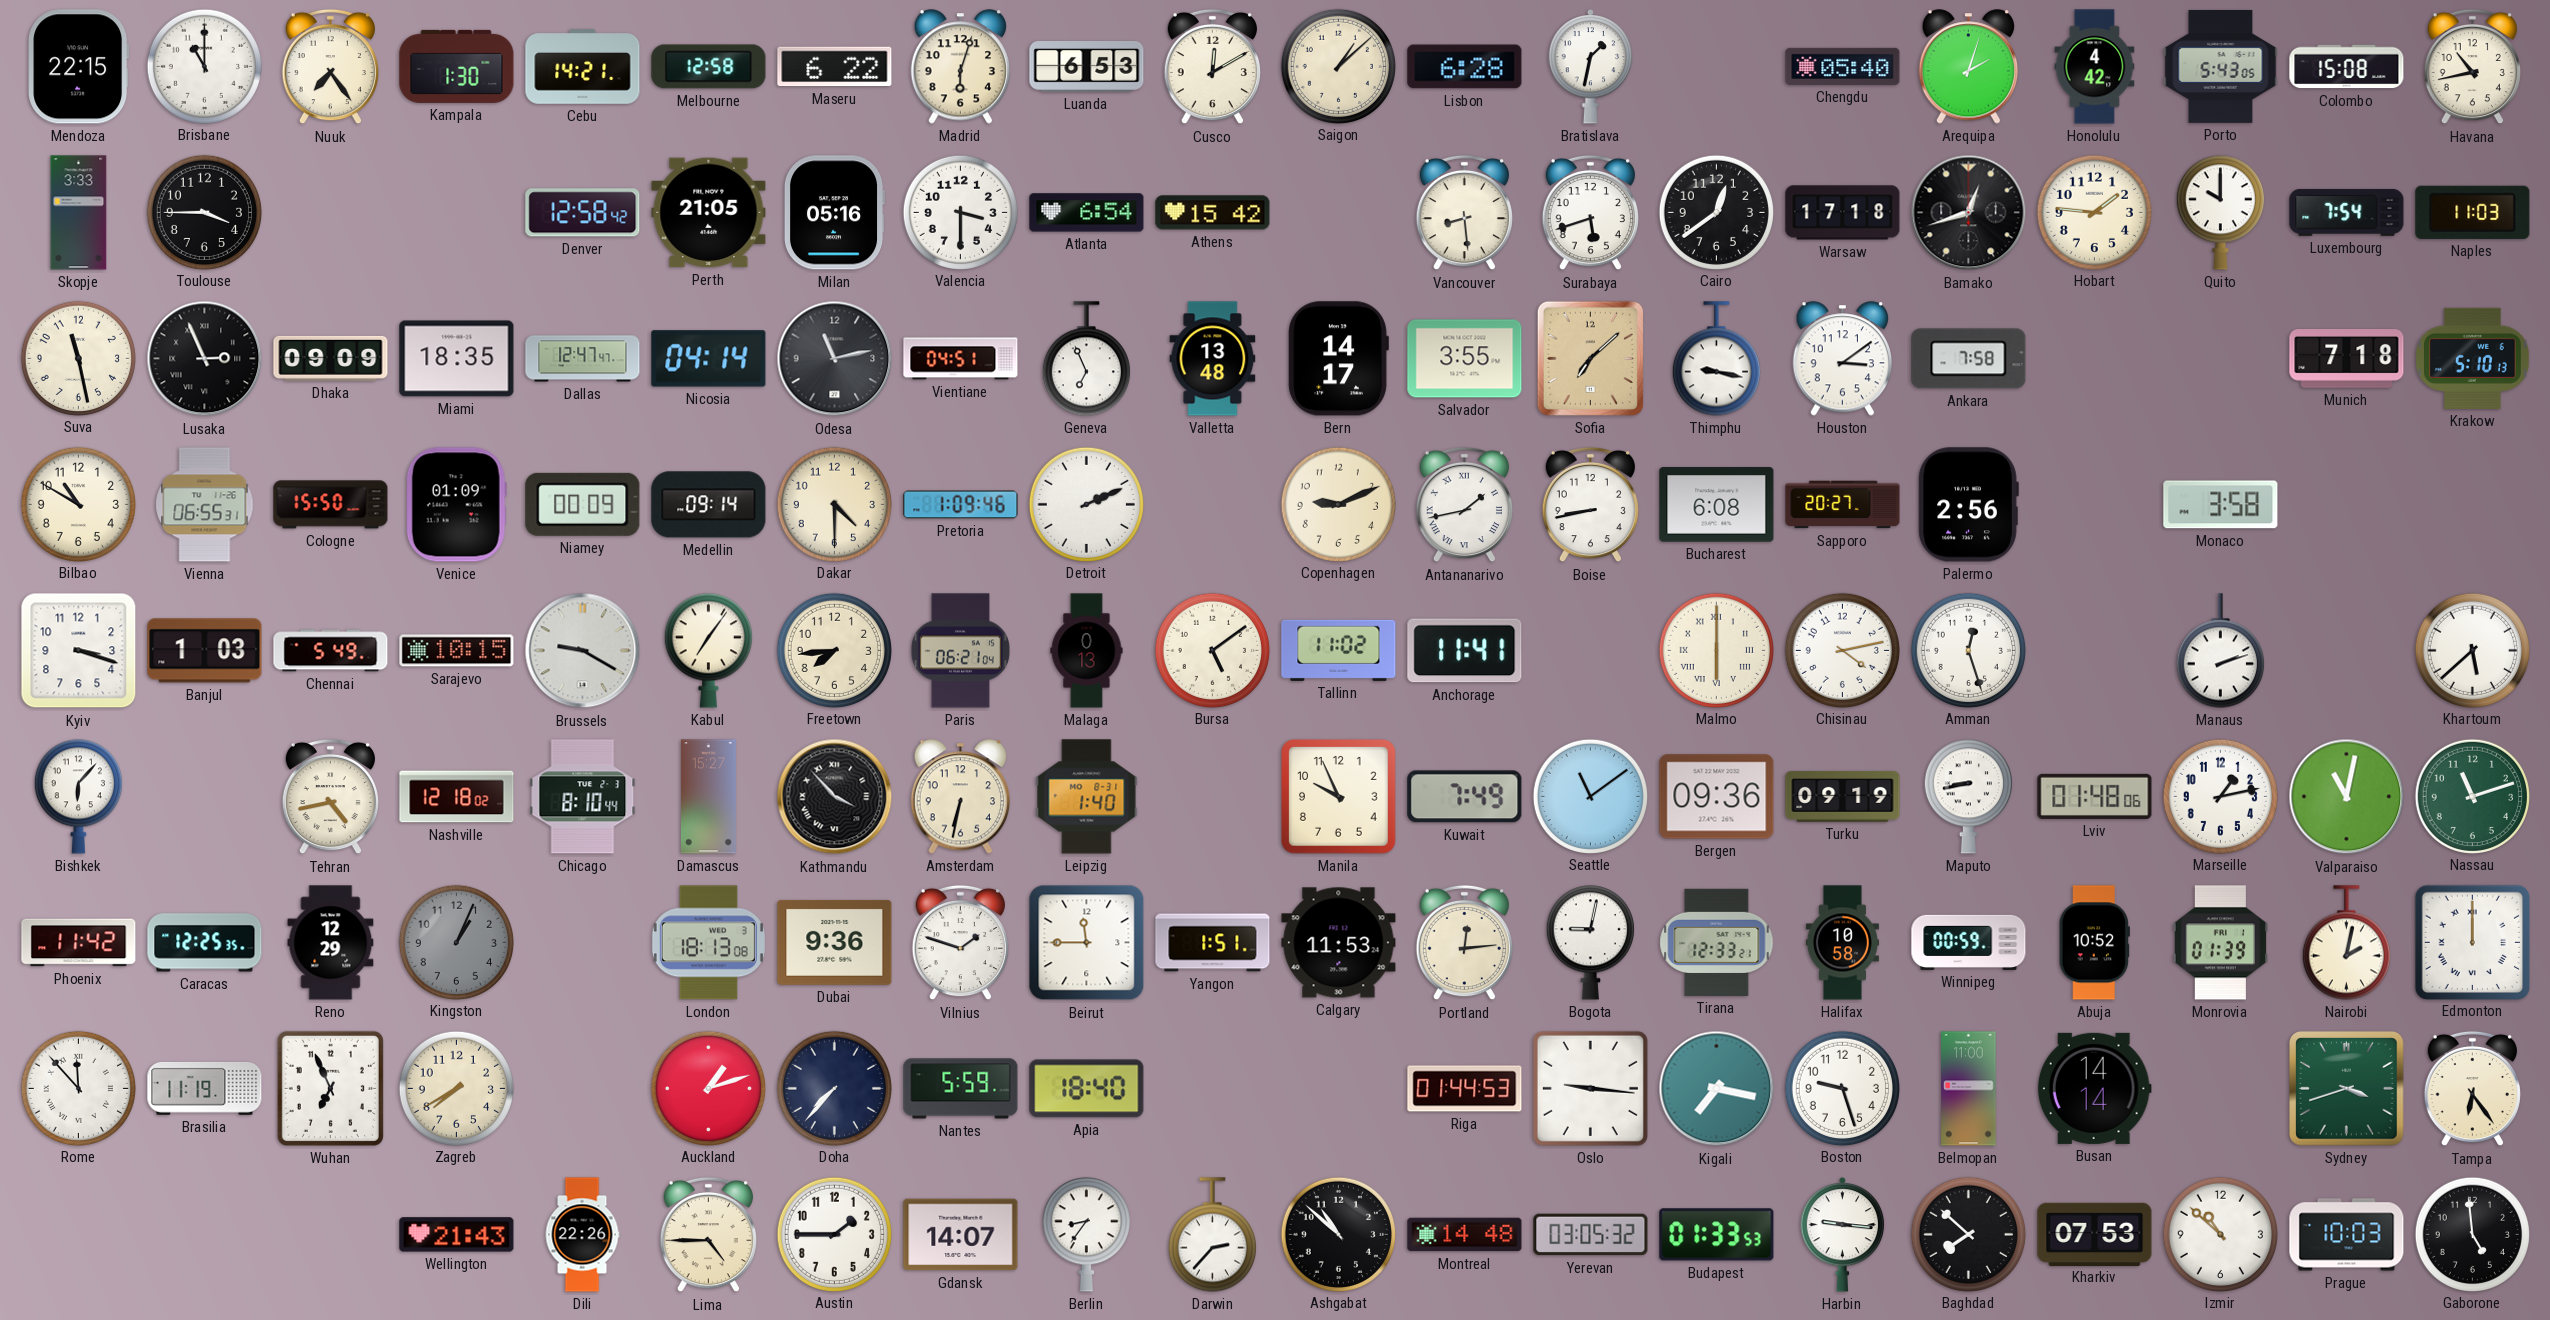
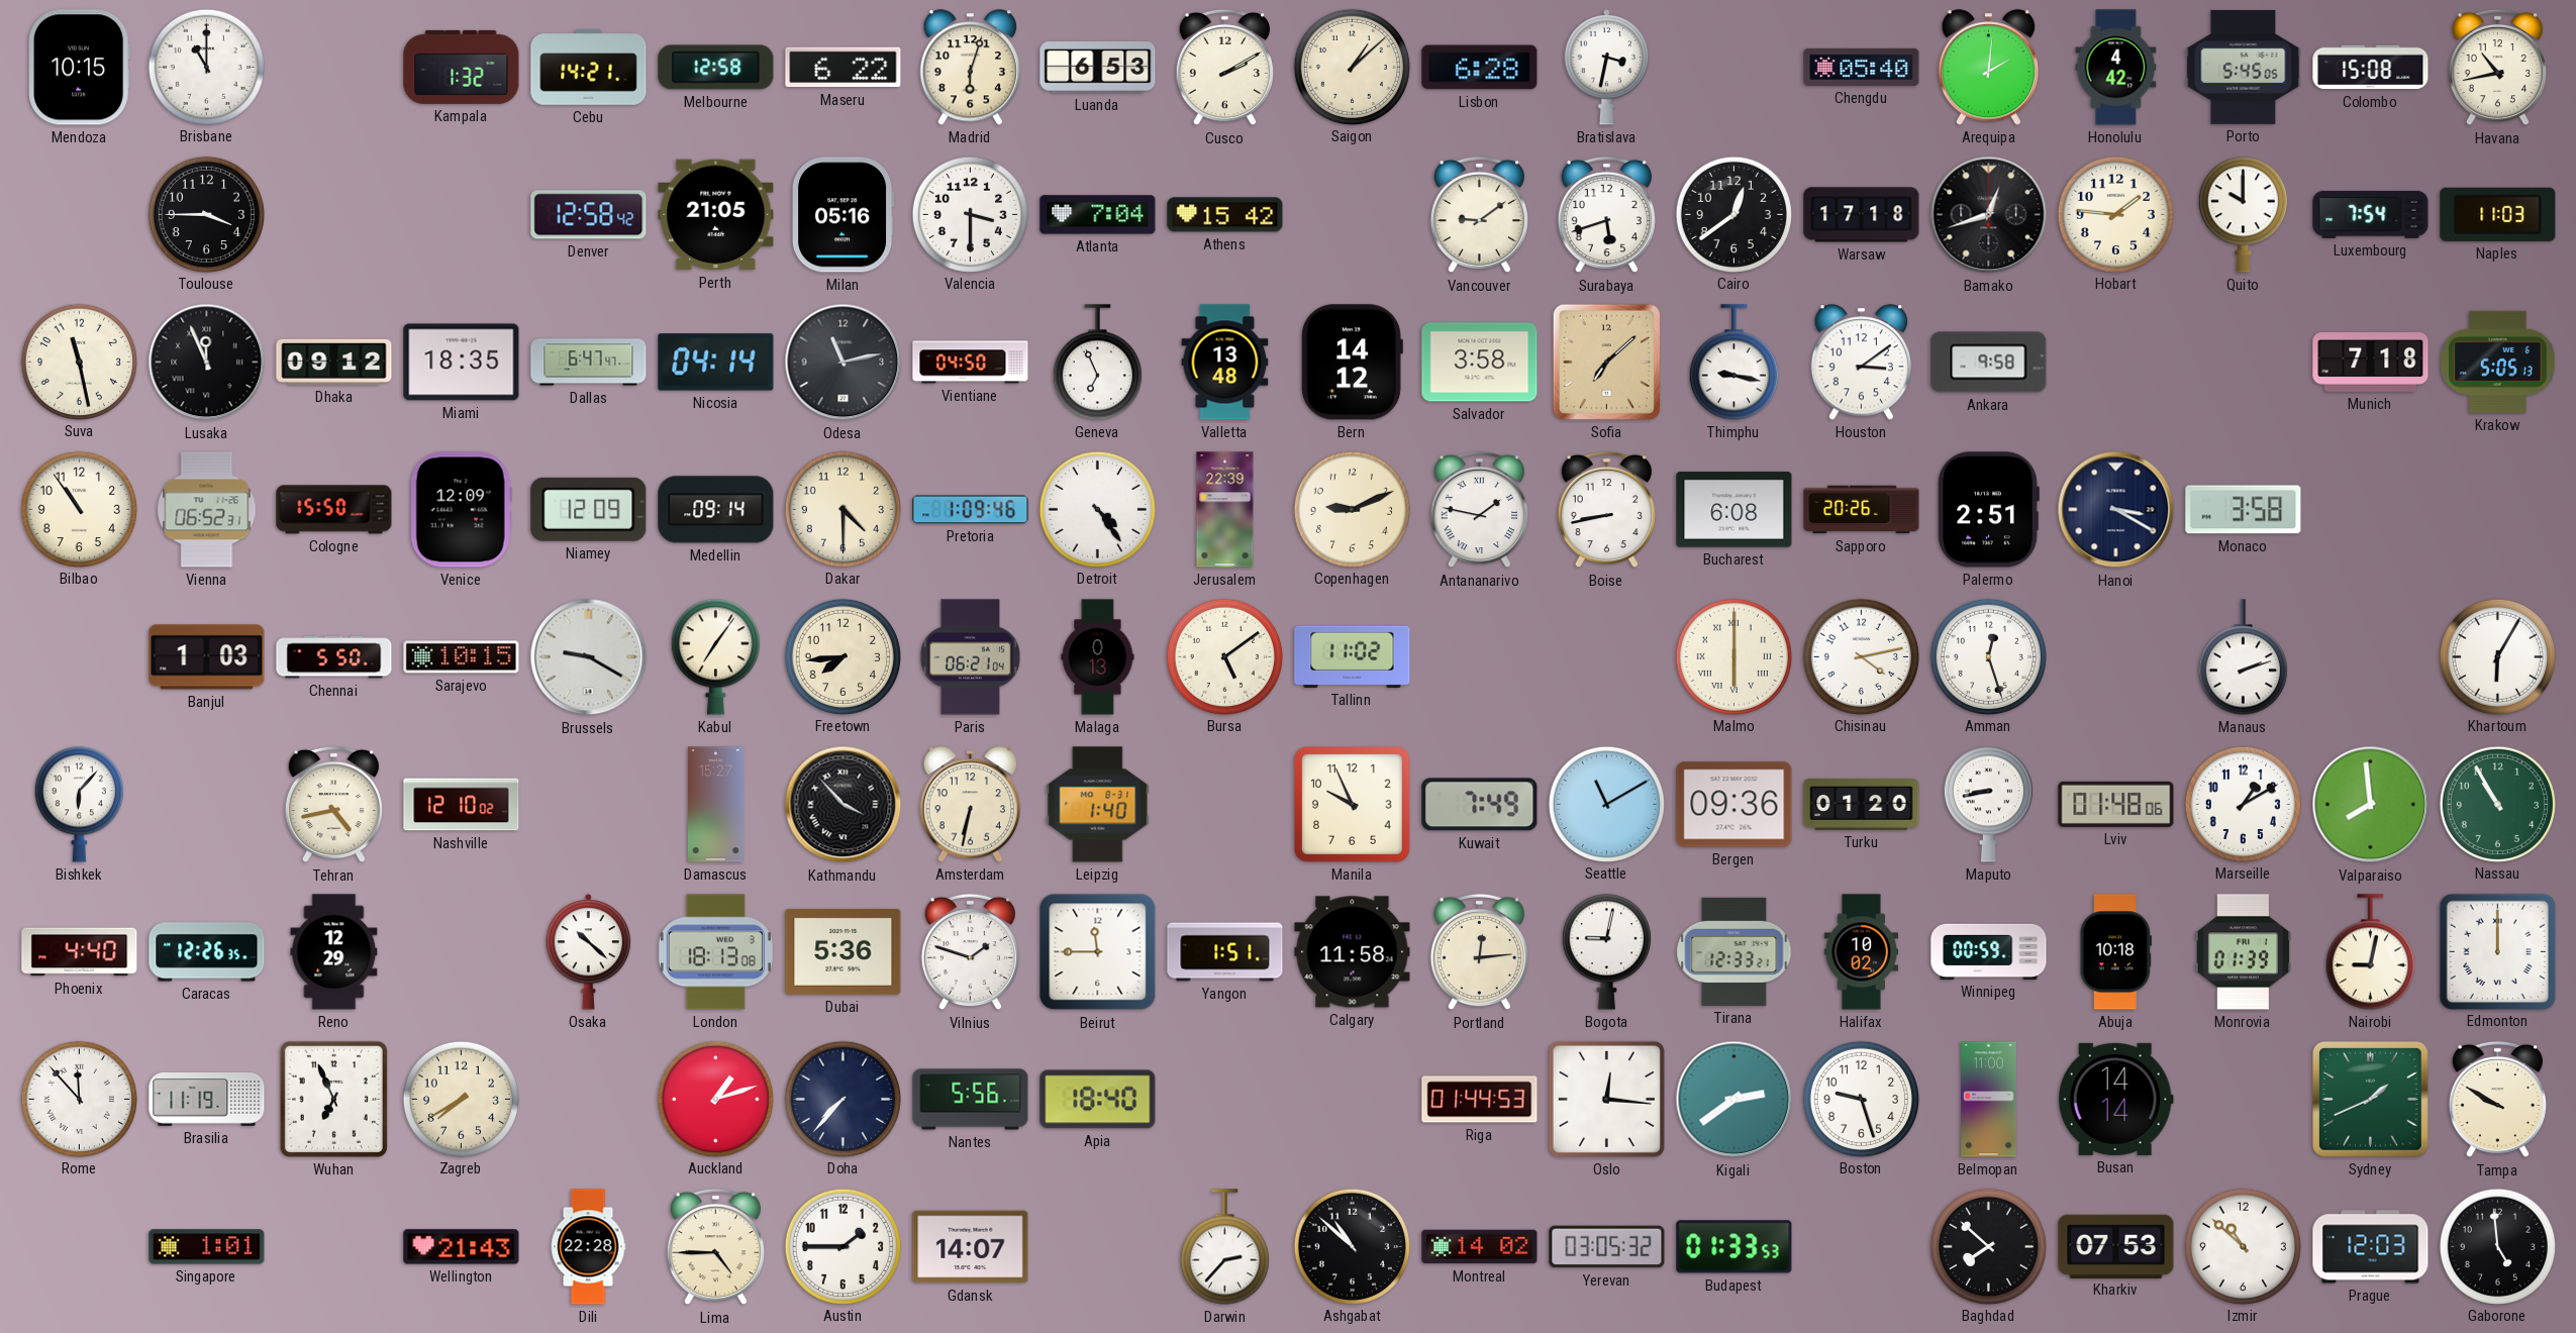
Mendoza: 22:15 -> 10:15
Nuuk: 7:24 -> none
Kampala: 1:30 -> 1:32
Cusco: 12:10 -> 2:10
Bratislava: 1:32 -> 3:32
Arequipa: 2:03 -> 2:01
Porto: 5:43 -> 5:45
Skopje: 3:33 -> none
Atlanta: 6:54 -> 7:04
Vancouver: 8:29 -> 9:09
Lusaka: 2:56 -> 11:56
Dhaka: 09:09 -> 09:12
Dallas: 12:47 -> 6:47
Vientiane: 04:51 -> 04:50
Bern: 14:17 -> 14:12
Salvador: 3:55 -> 3:58
Ankara: 7:58 -> 9:58
Krakow: 5:10 -> 5:05
Bilbao: 10:50 -> 10:54
Vienna: 06:55 -> 06:52
Venice: 01:09 -> 12:09
Niamey: 00:09 -> 12:09
Detroit: 2:11 -> 4:24
Jerusalem: none -> 22:39
Antananarivo: 1:43 -> 1:47
Sapporo: 20:27 -> 20:26
Palermo: 2:56 -> 2:51
Hanoi: none -> 3:20
Kyiv: 3:18 -> none
Chennai: 5:49 -> 5:50
Anchorage: 11:41 -> none
Khartoum: 5:38 -> 6:05
Nashville: 12:18 -> 12:10
Chicago: 8:10 -> none
Seattle: 11:09 -> 11:10
Turku: 09:19 -> 01:20
Marseille: 1:13 -> 1:10
Valparaiso: 11:02 -> 7:59
Nassau: 11:12 -> 10:55
Phoenix: 11:42 -> 4:40
Caracas: 12:25 -> 12:26
Kingston: 1:04 -> none
Osaka: none -> 10:22
Dubai: 9:36 -> 5:36
Calgary: 11:53 -> 11:58
Halifax: 10:58 -> 10:02
Abuja: 10:52 -> 10:18
Nairobi: 2:02 -> 9:02
Nantes: 5:59 -> 5:56
Oslo: 9:16 -> 12:16
Kigali: 7:17 -> 2:39
Sydney: 3:42 -> 1:41
Tampa: 6:24 -> 9:50
Singapore: none -> 1:01
Dili: 22:26 -> 22:28
Berlin: 8:36 -> none
Montreal: 14:48 -> 14:02
Harbin: 9:16 -> none
Prague: 10:03 -> 12:03
